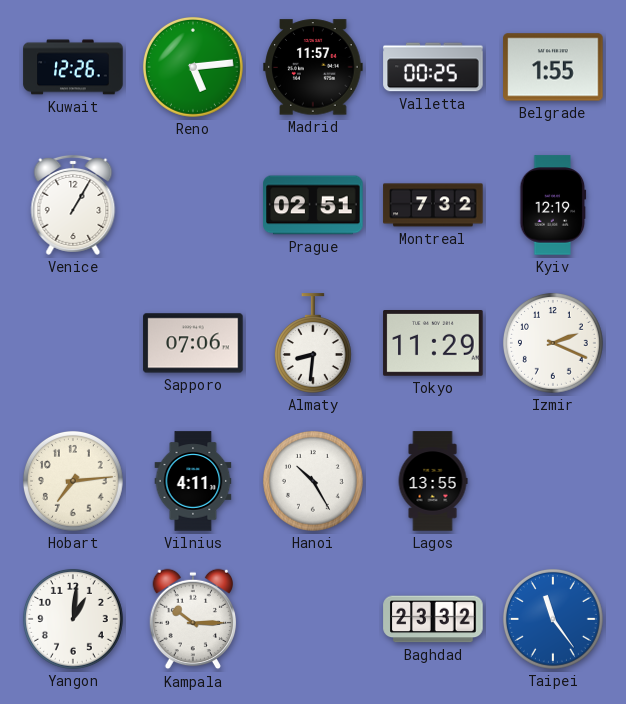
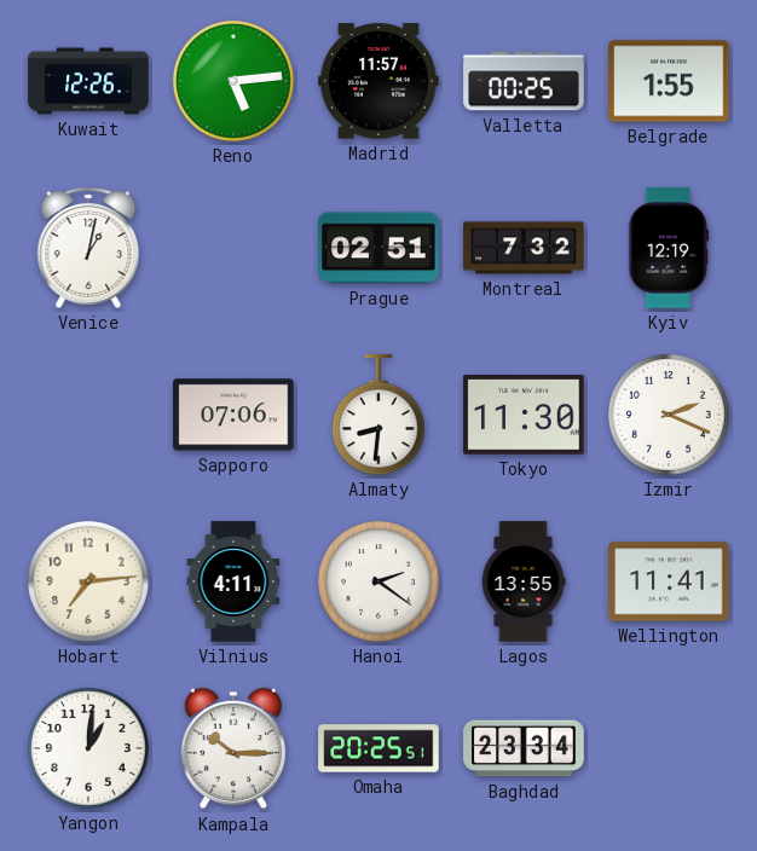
Venice: 1:05 -> 1:02
Tokyo: 11:29 -> 11:30
Hanoi: 10:25 -> 2:21
Wellington: none -> 11:41
Omaha: none -> 20:25
Baghdad: 23:32 -> 23:34
Taipei: 11:24 -> none
